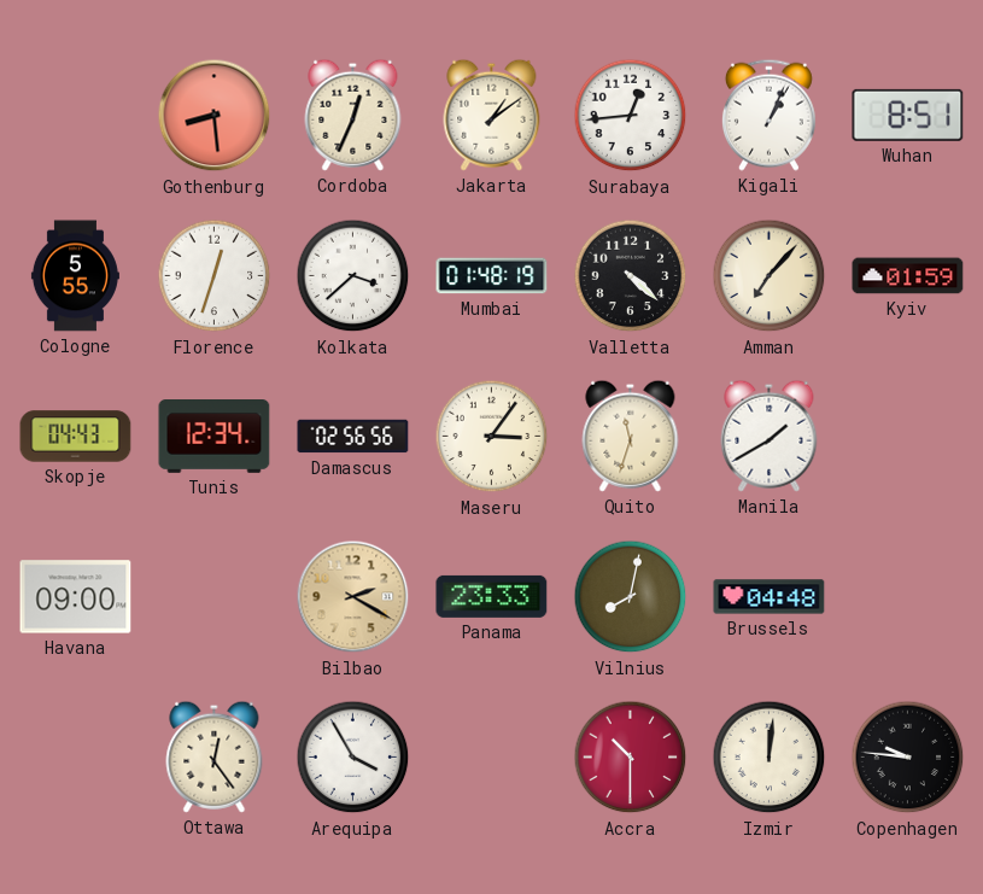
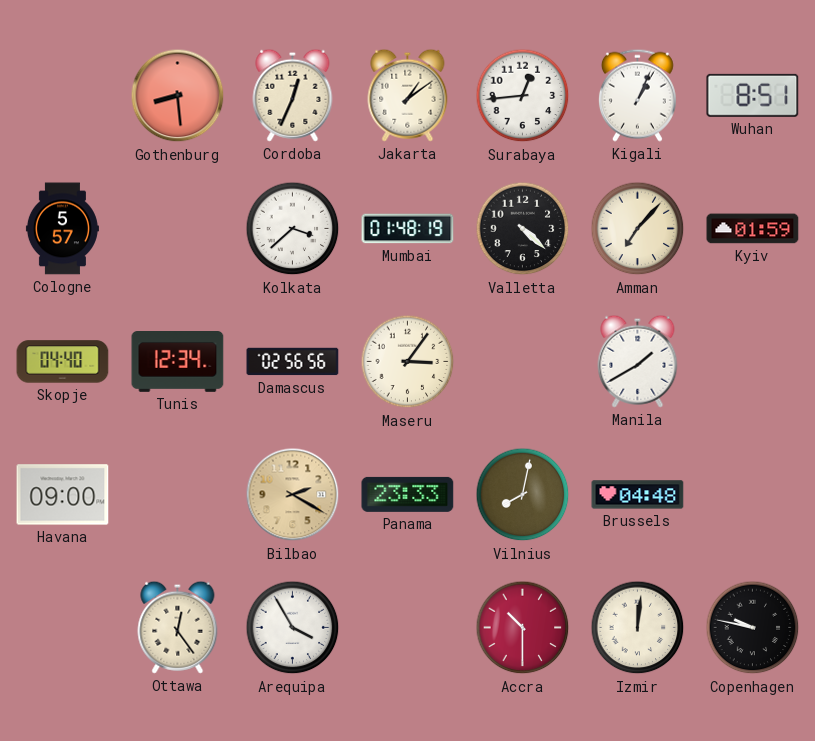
Cologne: 5:55 -> 5:57
Florence: 12:33 -> none
Skopje: 04:43 -> 04:40
Quito: 11:33 -> none
Copenhagen: 9:46 -> 9:47
